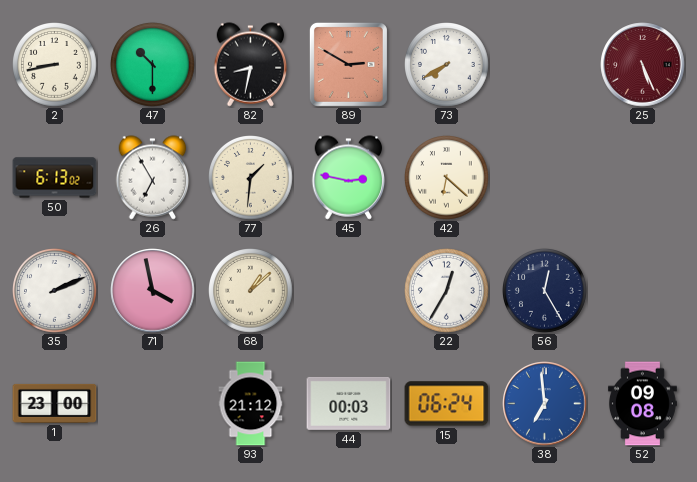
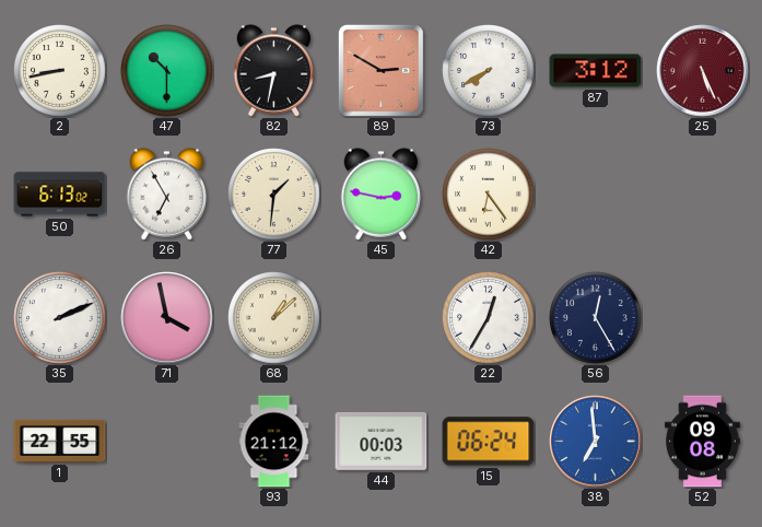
87: none -> 3:12
42: 6:22 -> 6:24
1: 23:00 -> 22:55
